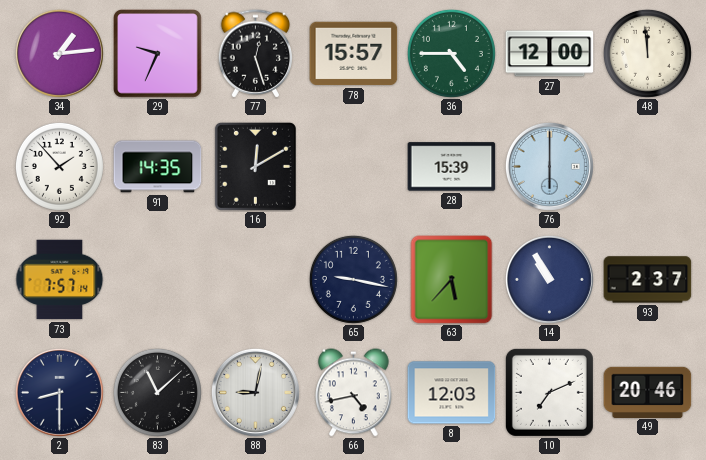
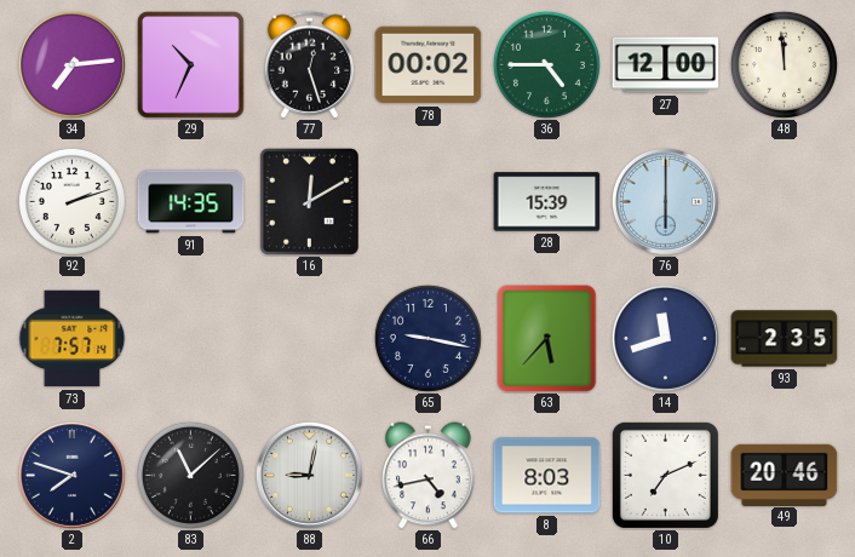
34: 1:14 -> 7:14
29: 9:34 -> 10:34
78: 15:57 -> 00:02
92: 1:53 -> 2:12
14: 10:55 -> 11:42
93: 2:37 -> 2:35
2: 8:30 -> 7:48
8: 12:03 -> 8:03
